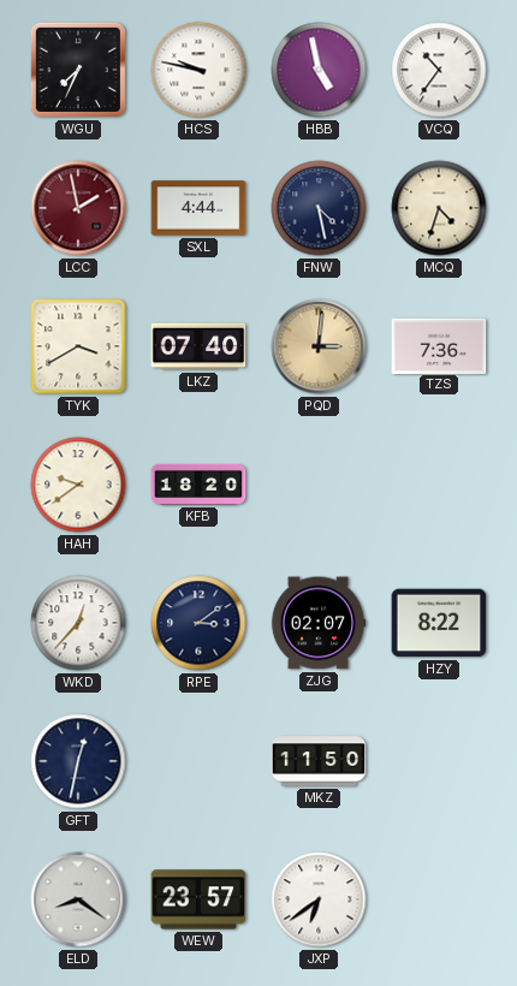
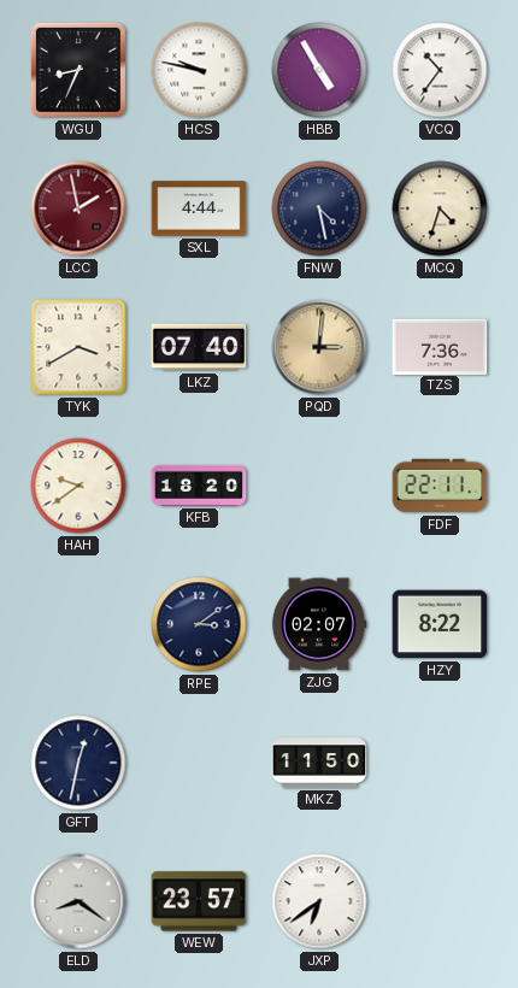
WGU: 7:34 -> 8:34
HBB: 4:58 -> 4:55
FDF: none -> 22:11
WKD: 12:37 -> none
